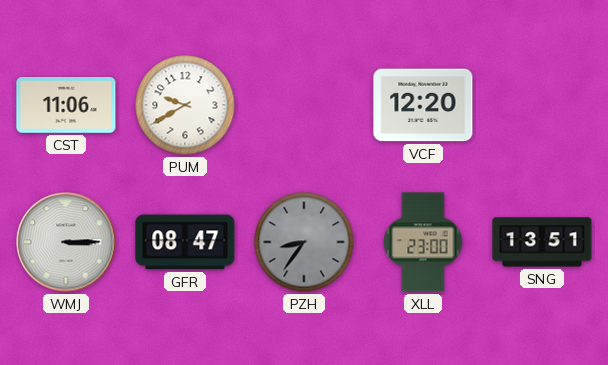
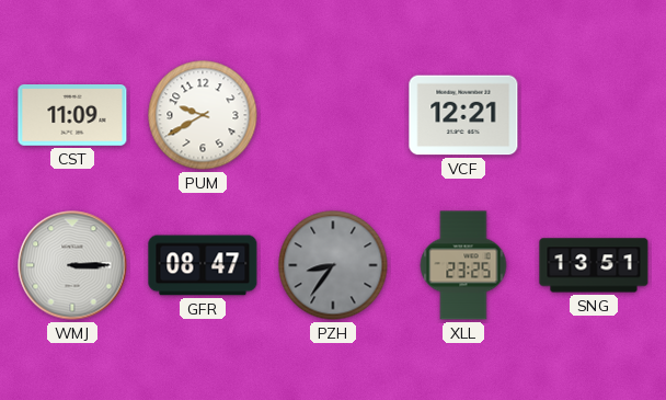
CST: 11:06 -> 11:09
VCF: 12:20 -> 12:21
XLL: 23:00 -> 23:25
